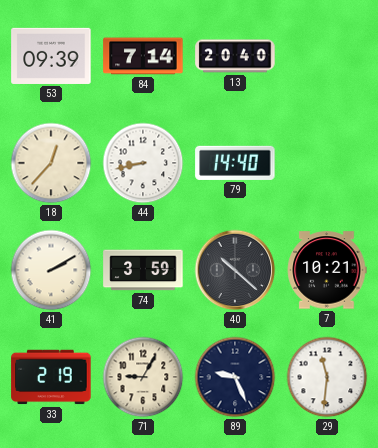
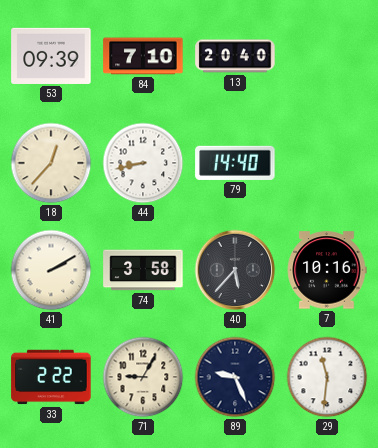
84: 7:14 -> 7:10
74: 3:59 -> 3:58
40: 10:22 -> 5:37
7: 10:21 -> 10:16
33: 2:19 -> 2:22
